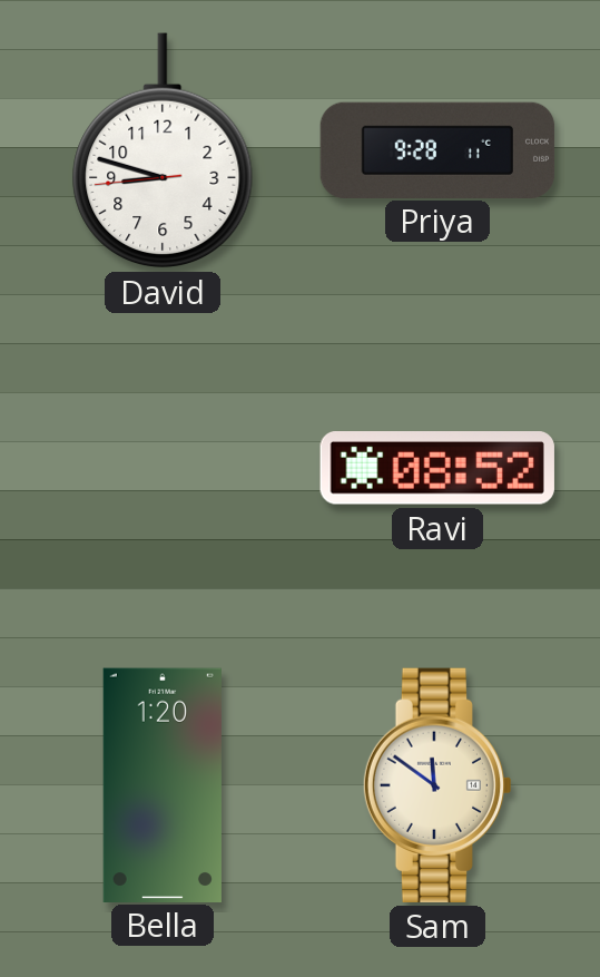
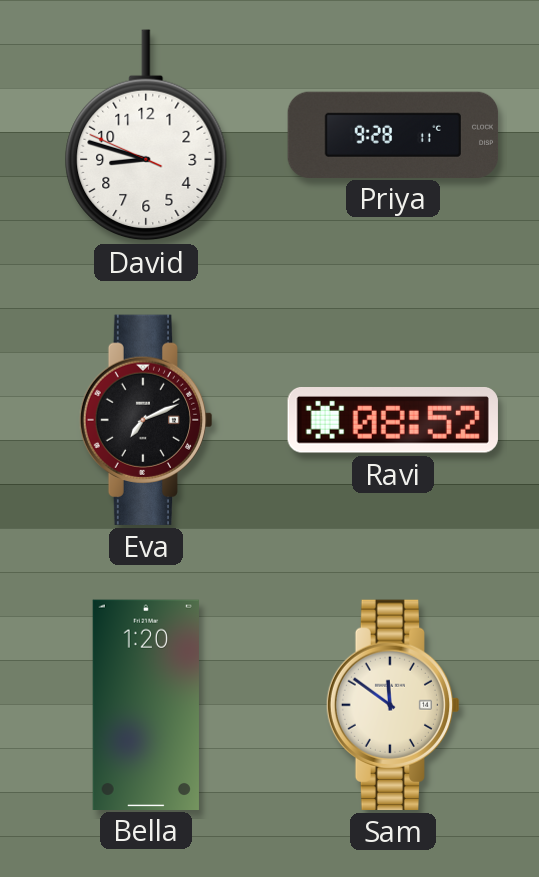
David: 8:47:44 -> 8:47:49
Eva: none -> 7:11
